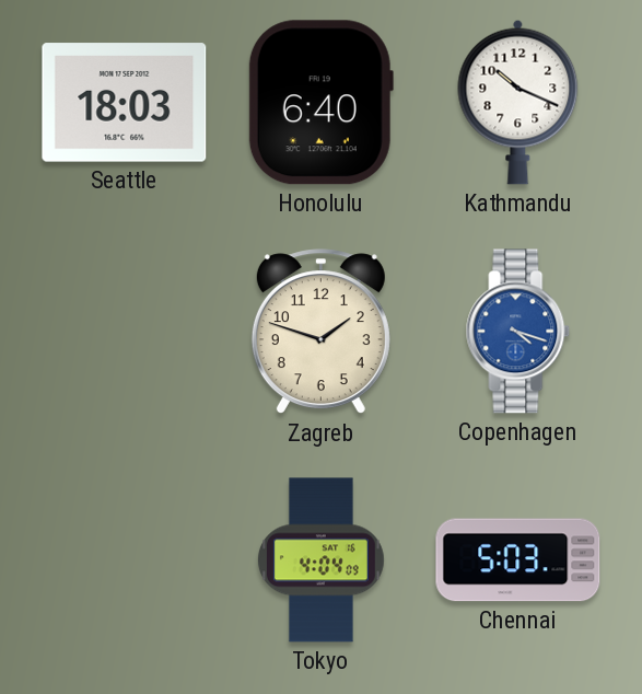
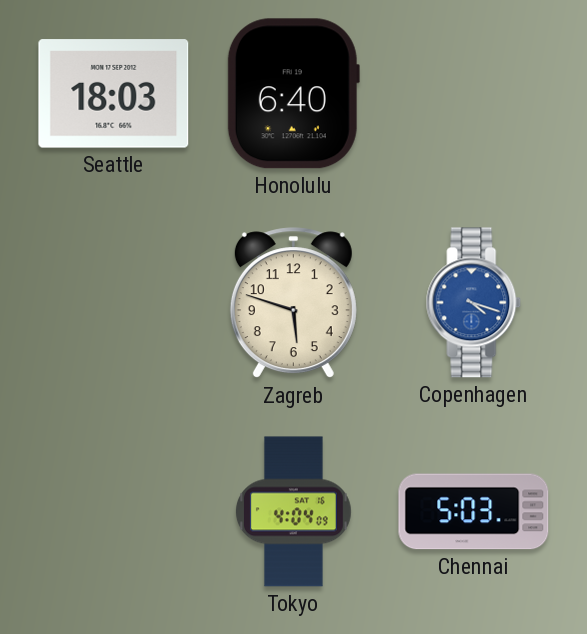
Kathmandu: 10:19 -> none
Zagreb: 1:48 -> 5:48
